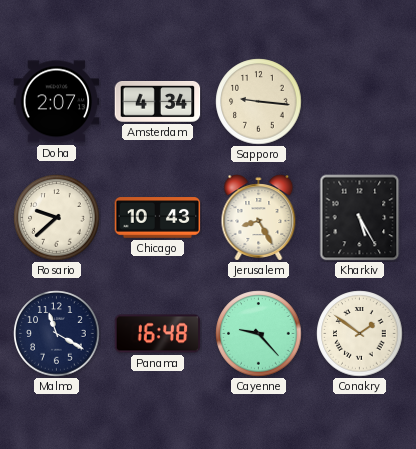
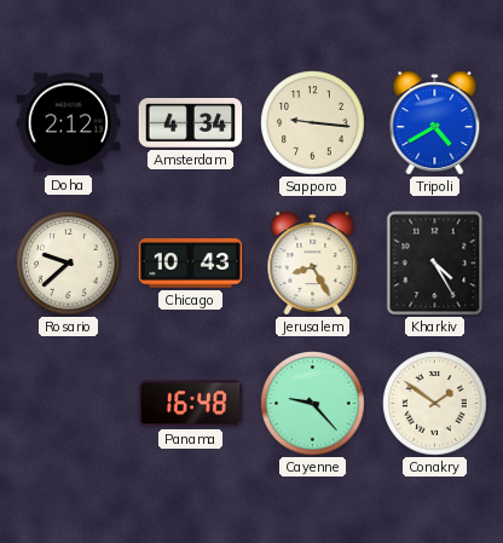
Doha: 2:07 -> 2:12
Tripoli: none -> 4:40
Kharkiv: 5:25 -> 4:25
Malmo: 11:20 -> none
